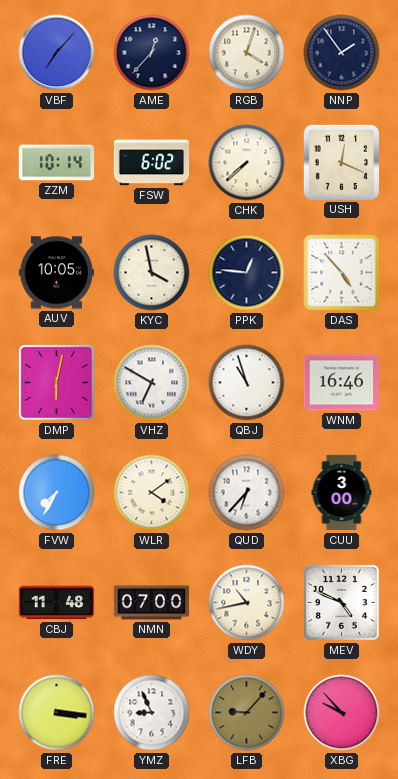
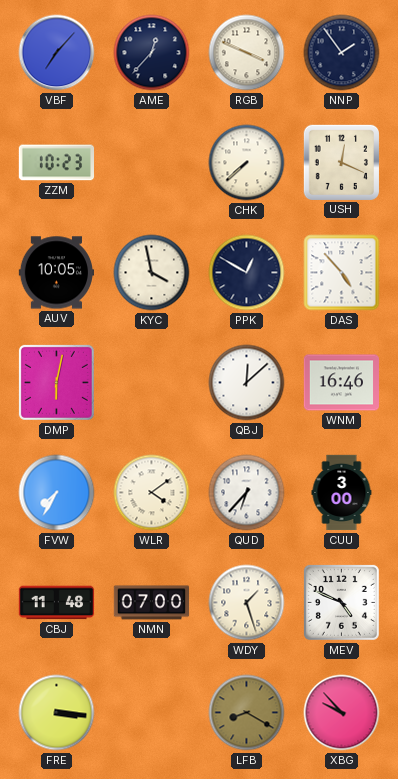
RGB: 4:03 -> 3:49
ZZM: 10:14 -> 10:23
FSW: 6:02 -> none
PPK: 12:46 -> 12:50
VHZ: 6:50 -> none
QBJ: 10:57 -> 12:08
WDY: 10:43 -> 1:27
YMZ: 8:56 -> none
LFB: 9:07 -> 8:20
